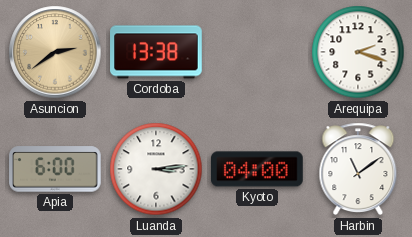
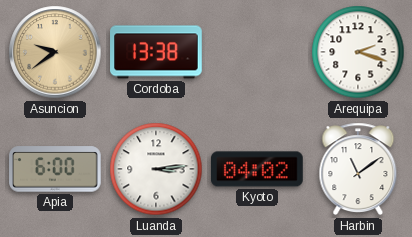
Asuncion: 2:39 -> 9:39
Kyoto: 04:00 -> 04:02
